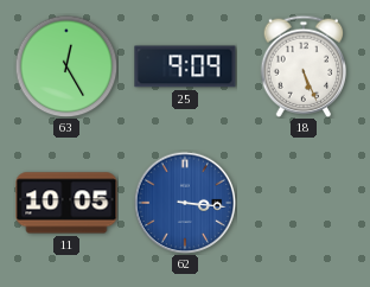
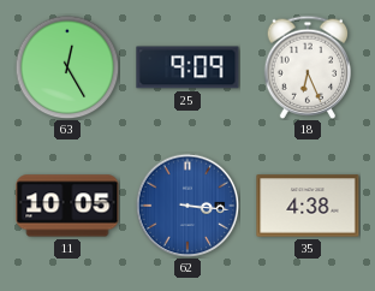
18: 5:26 -> 6:26
35: none -> 4:38
